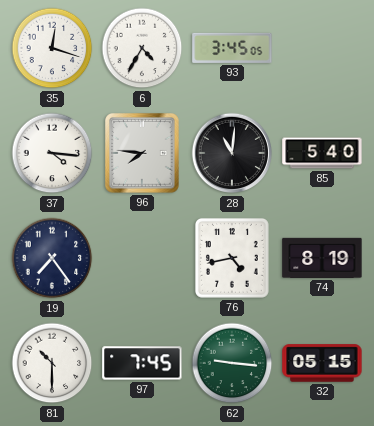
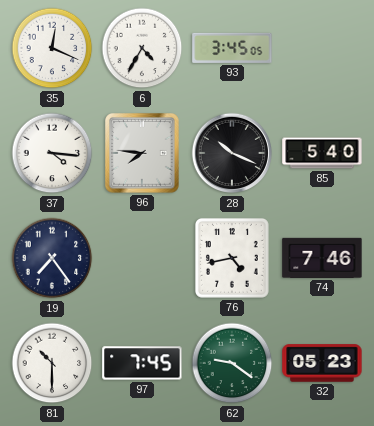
35: 12:18 -> 12:19
28: 11:01 -> 10:19
74: 8:19 -> 7:46
62: 9:16 -> 9:21
32: 05:15 -> 05:23
